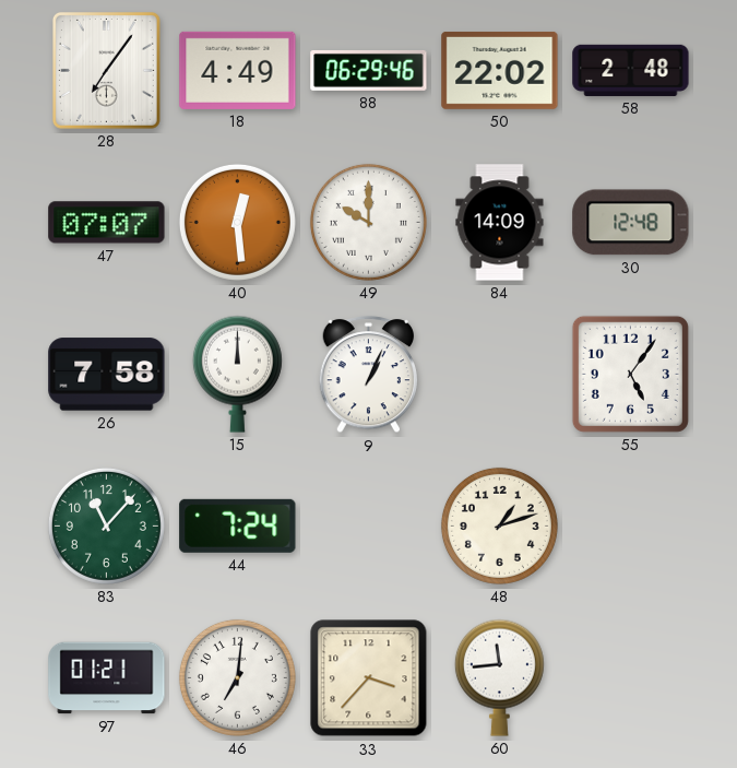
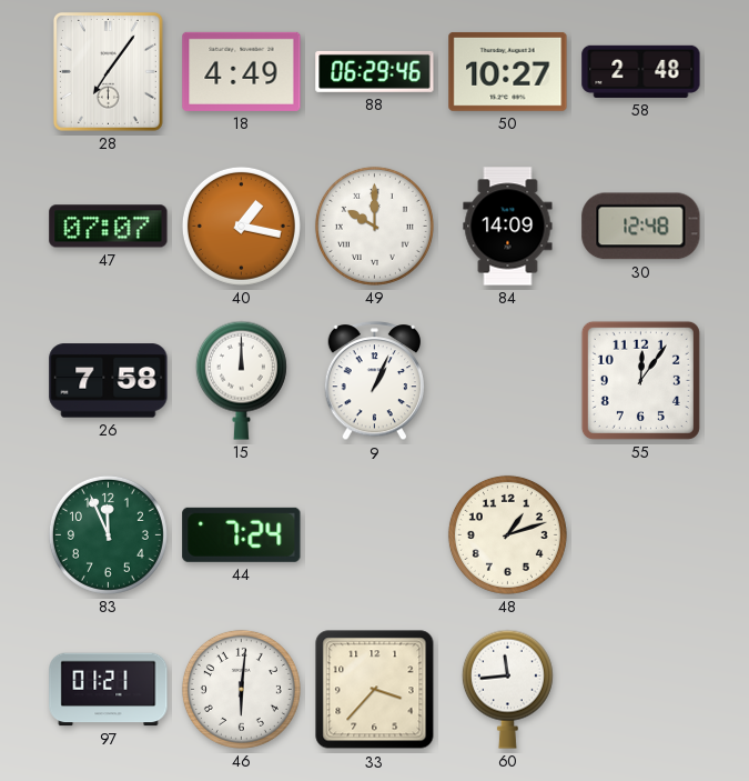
50: 22:02 -> 10:27
40: 12:29 -> 1:17
55: 5:06 -> 12:06
83: 11:07 -> 11:56
46: 7:01 -> 6:01
